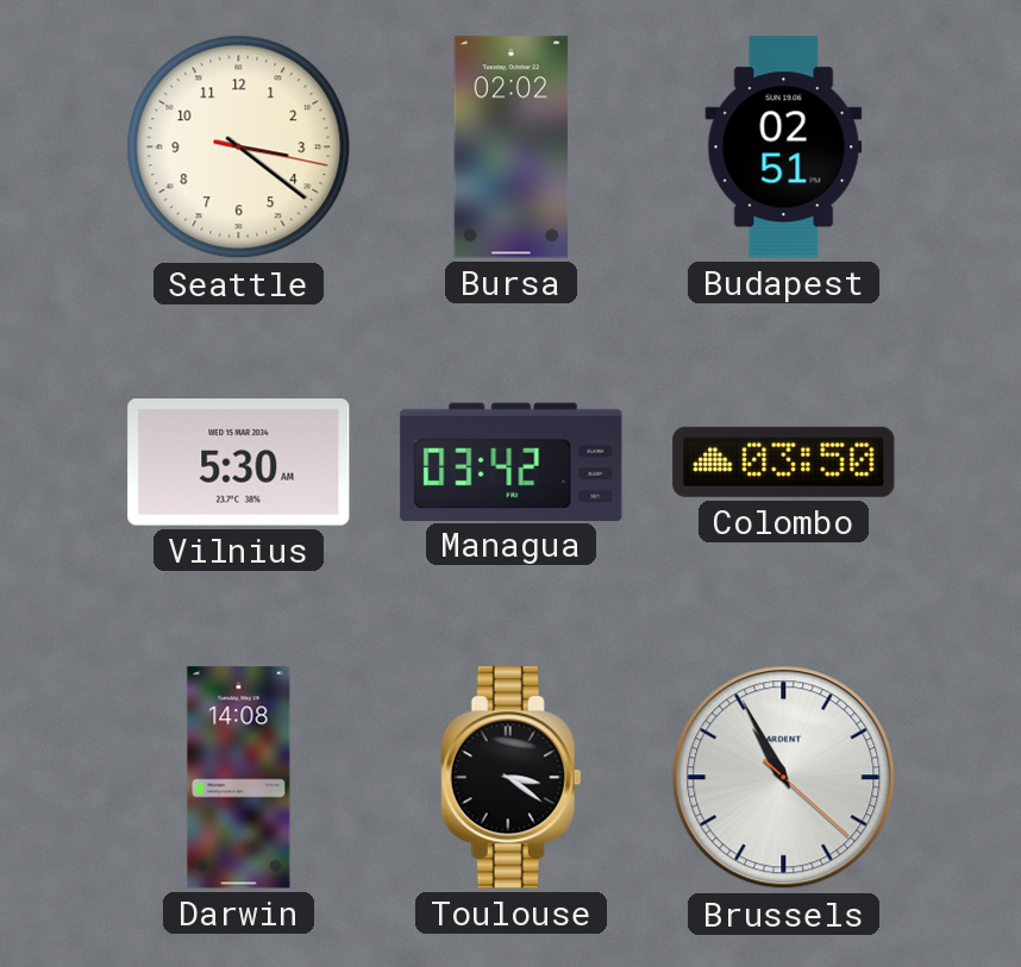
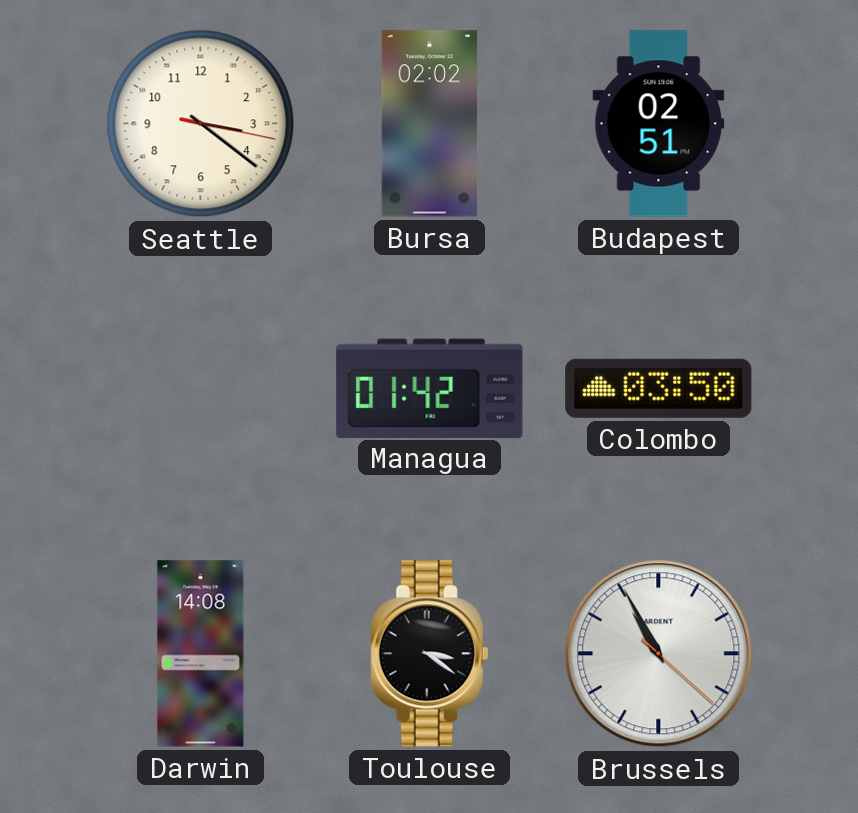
Vilnius: 5:30 -> none
Managua: 03:42 -> 01:42
